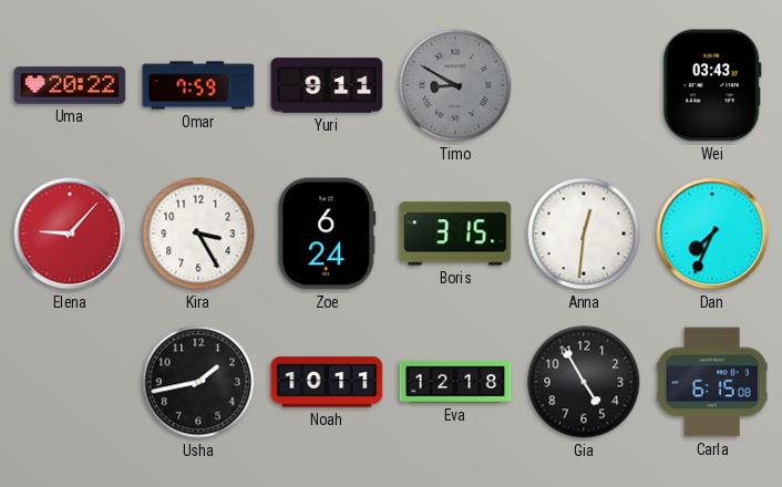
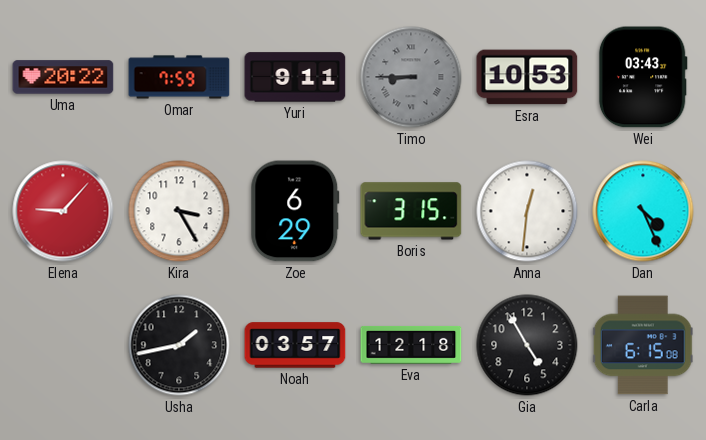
Timo: 8:50 -> 8:45
Esra: none -> 10:53
Zoe: 6:24 -> 6:29
Dan: 7:34 -> 4:26
Noah: 10:11 -> 03:57
